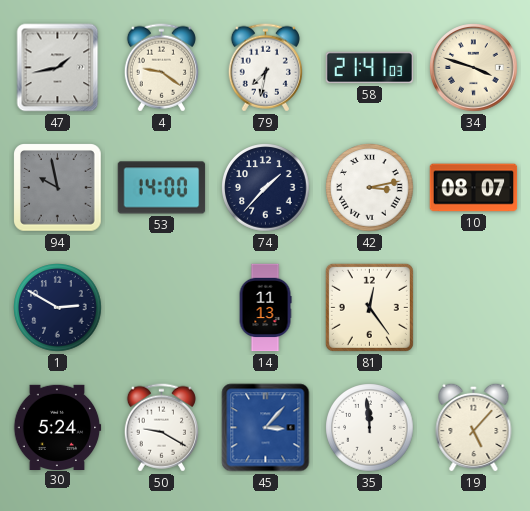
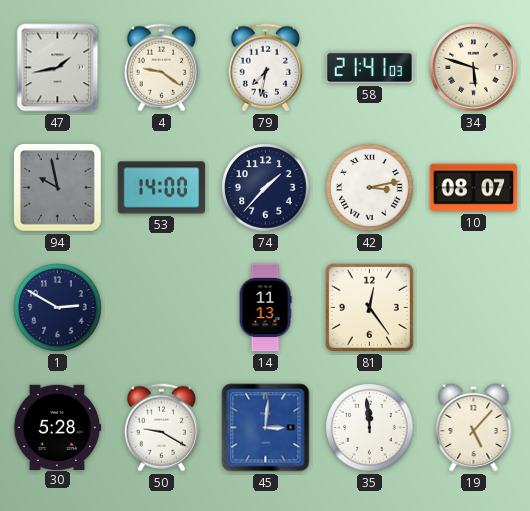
34: 3:48 -> 5:48
30: 5:24 -> 5:28
45: 3:07 -> 3:01
